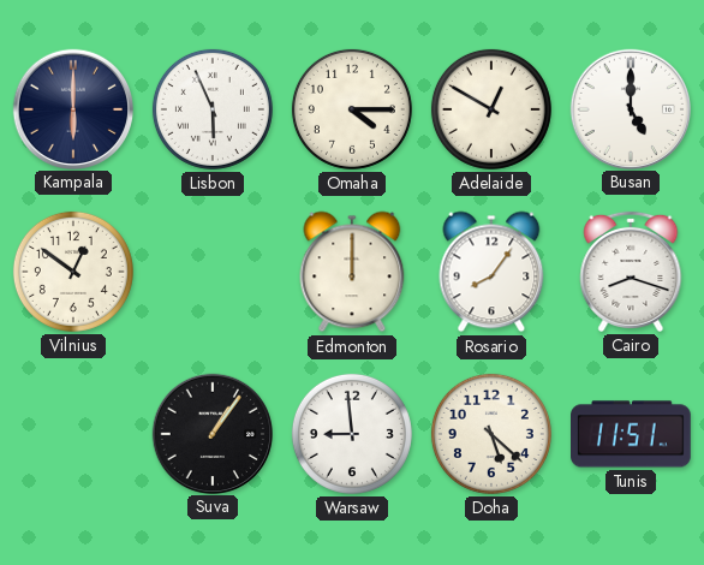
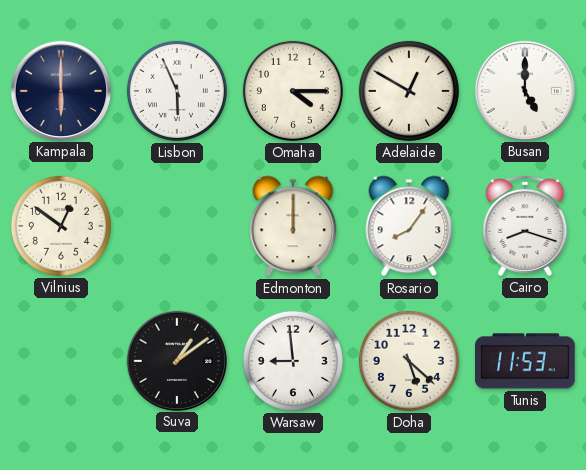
Suva: 1:06 -> 1:09
Tunis: 11:51 -> 11:53
